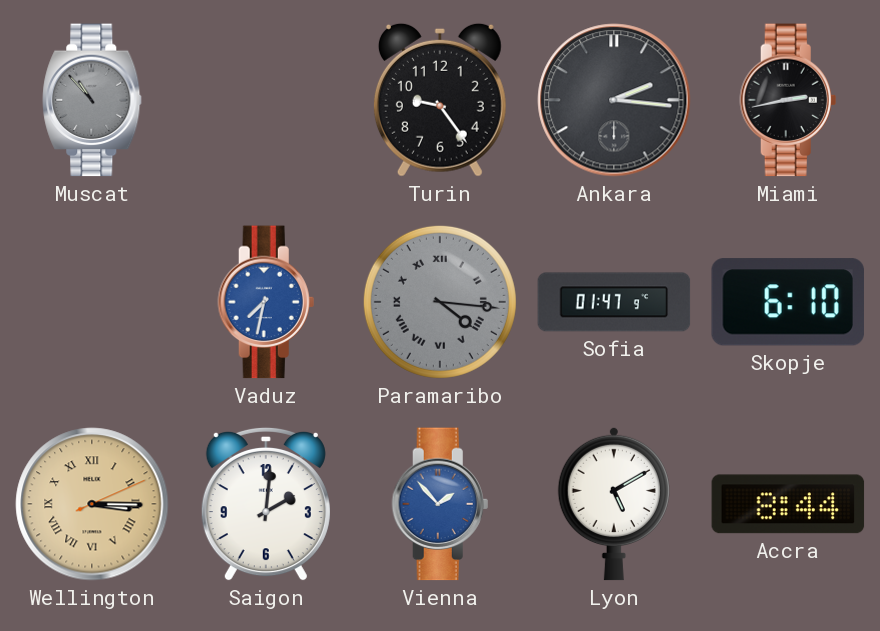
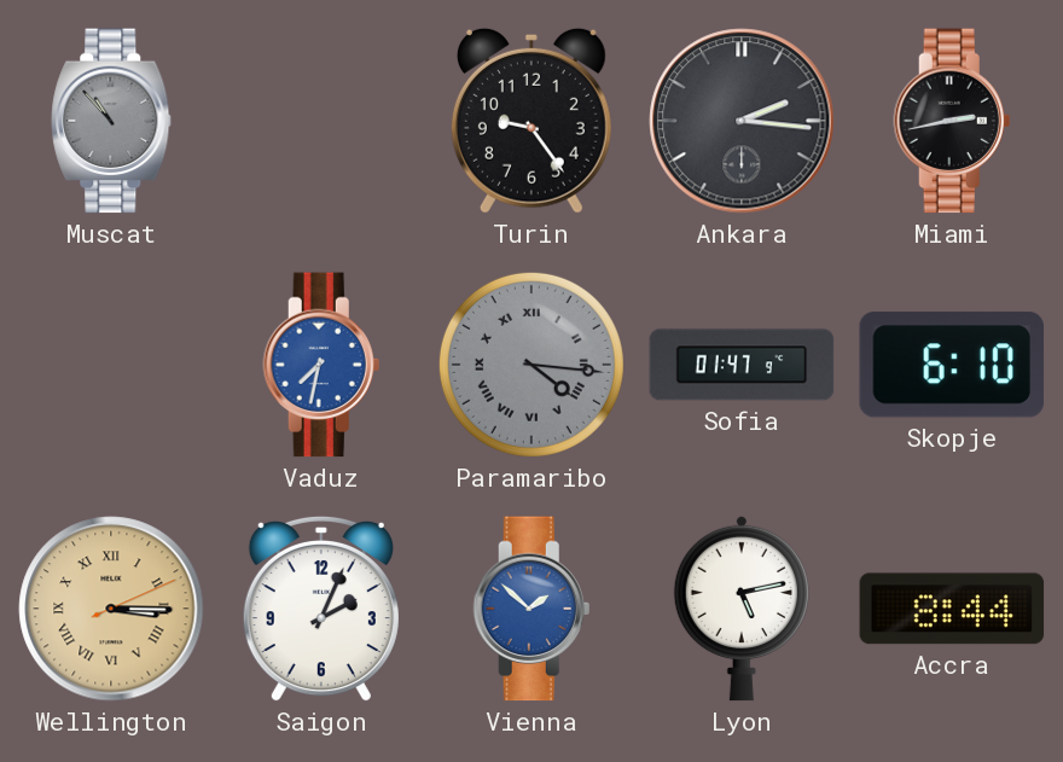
Saigon: 2:01 -> 2:04
Vienna: 1:53 -> 1:52
Lyon: 5:10 -> 5:13
